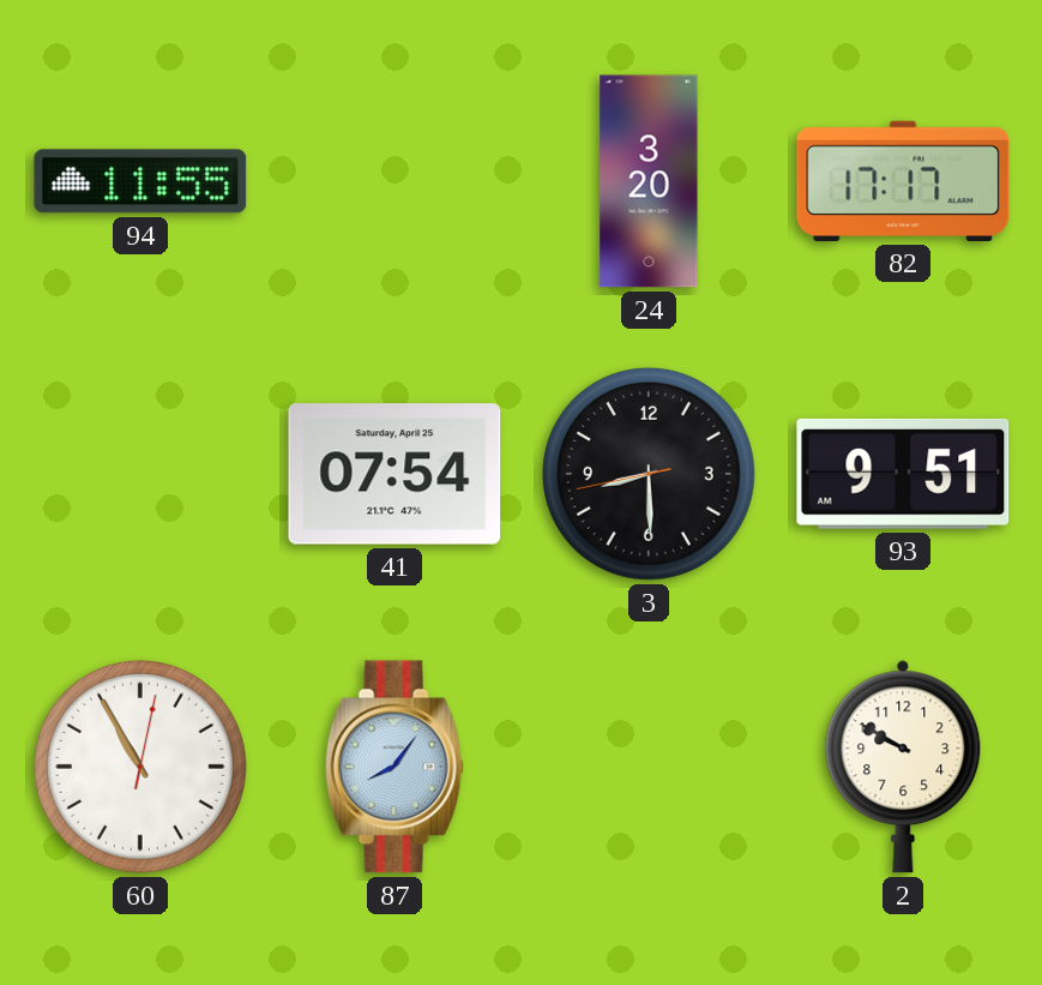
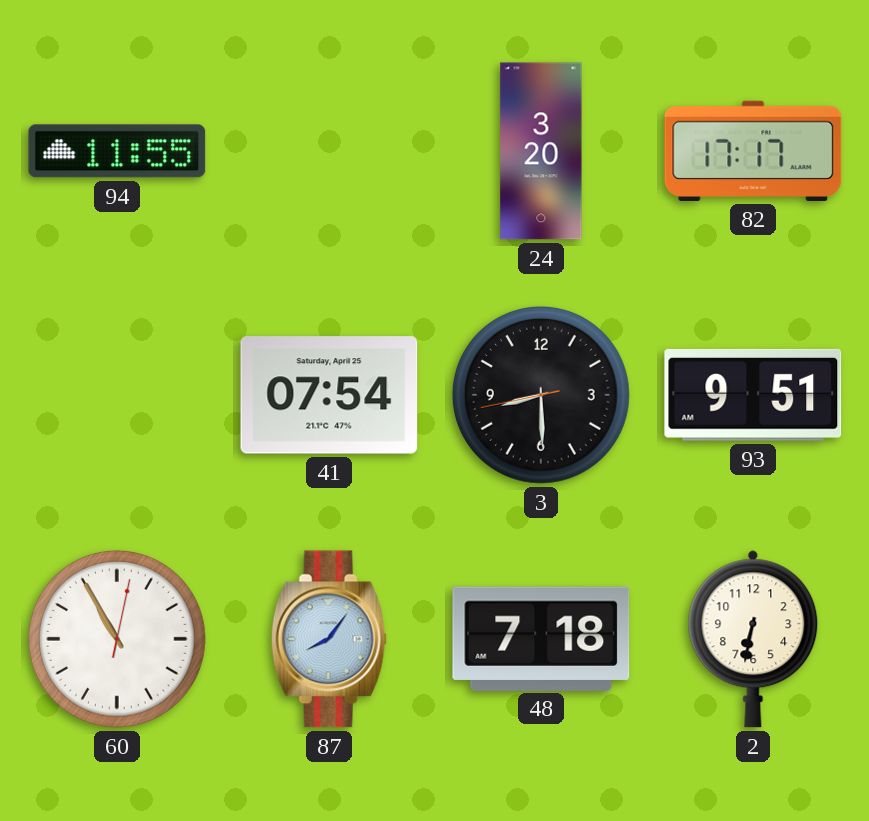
48: none -> 7:18
2: 9:50 -> 6:32
